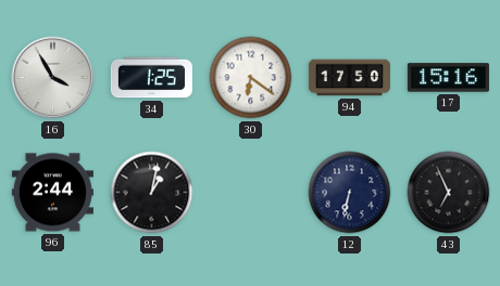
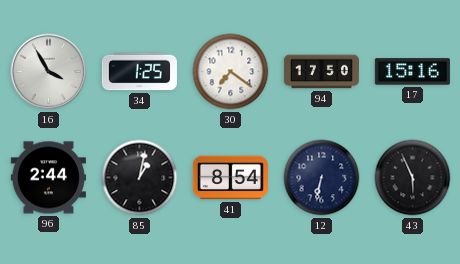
30: 6:21 -> 7:21
41: none -> 8:54
43: 6:56 -> 5:56
